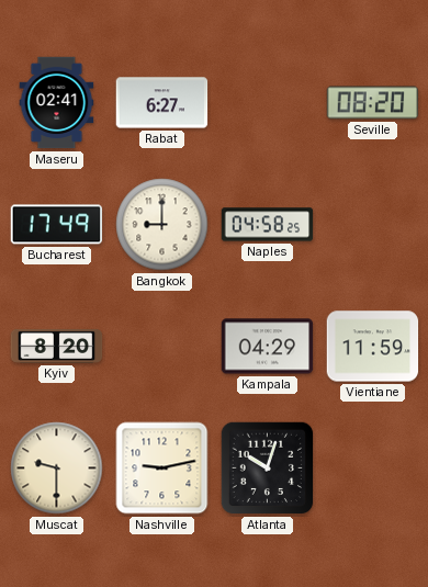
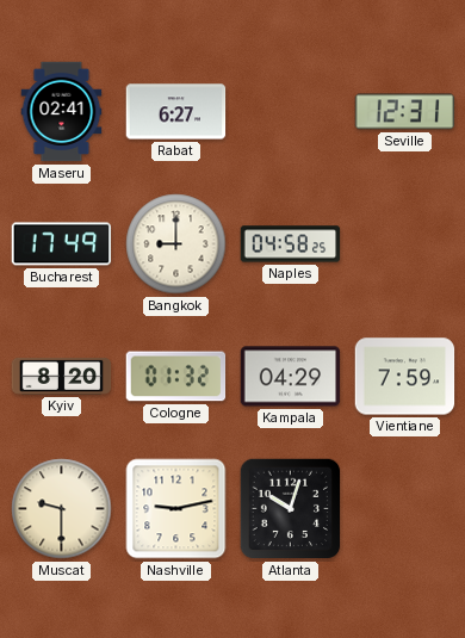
Seville: 08:20 -> 12:31
Cologne: none -> 01:32
Vientiane: 11:59 -> 7:59
